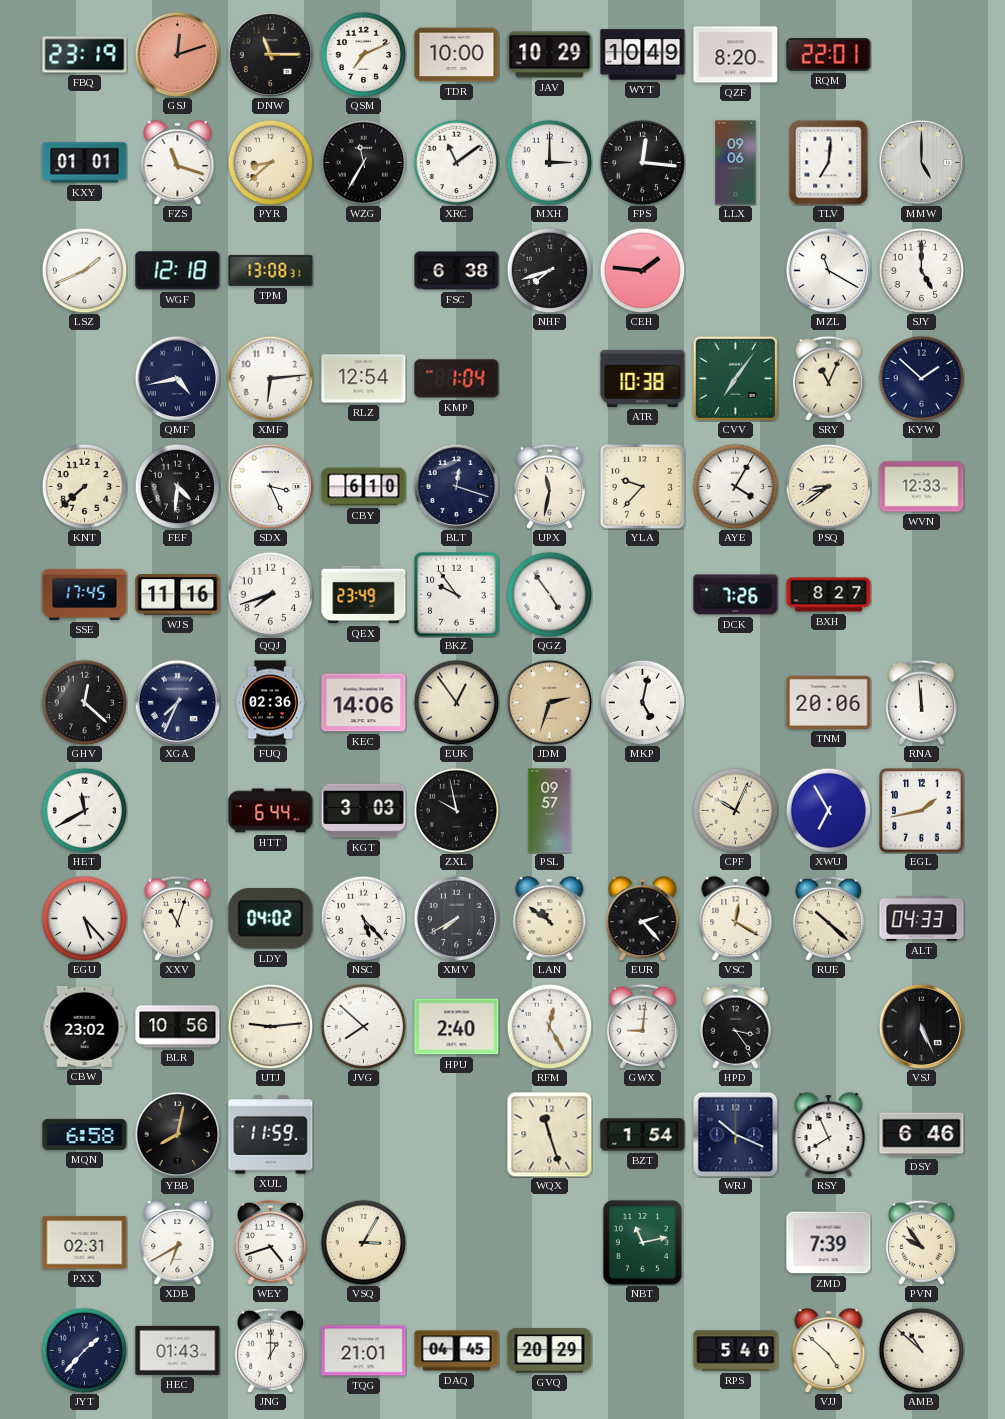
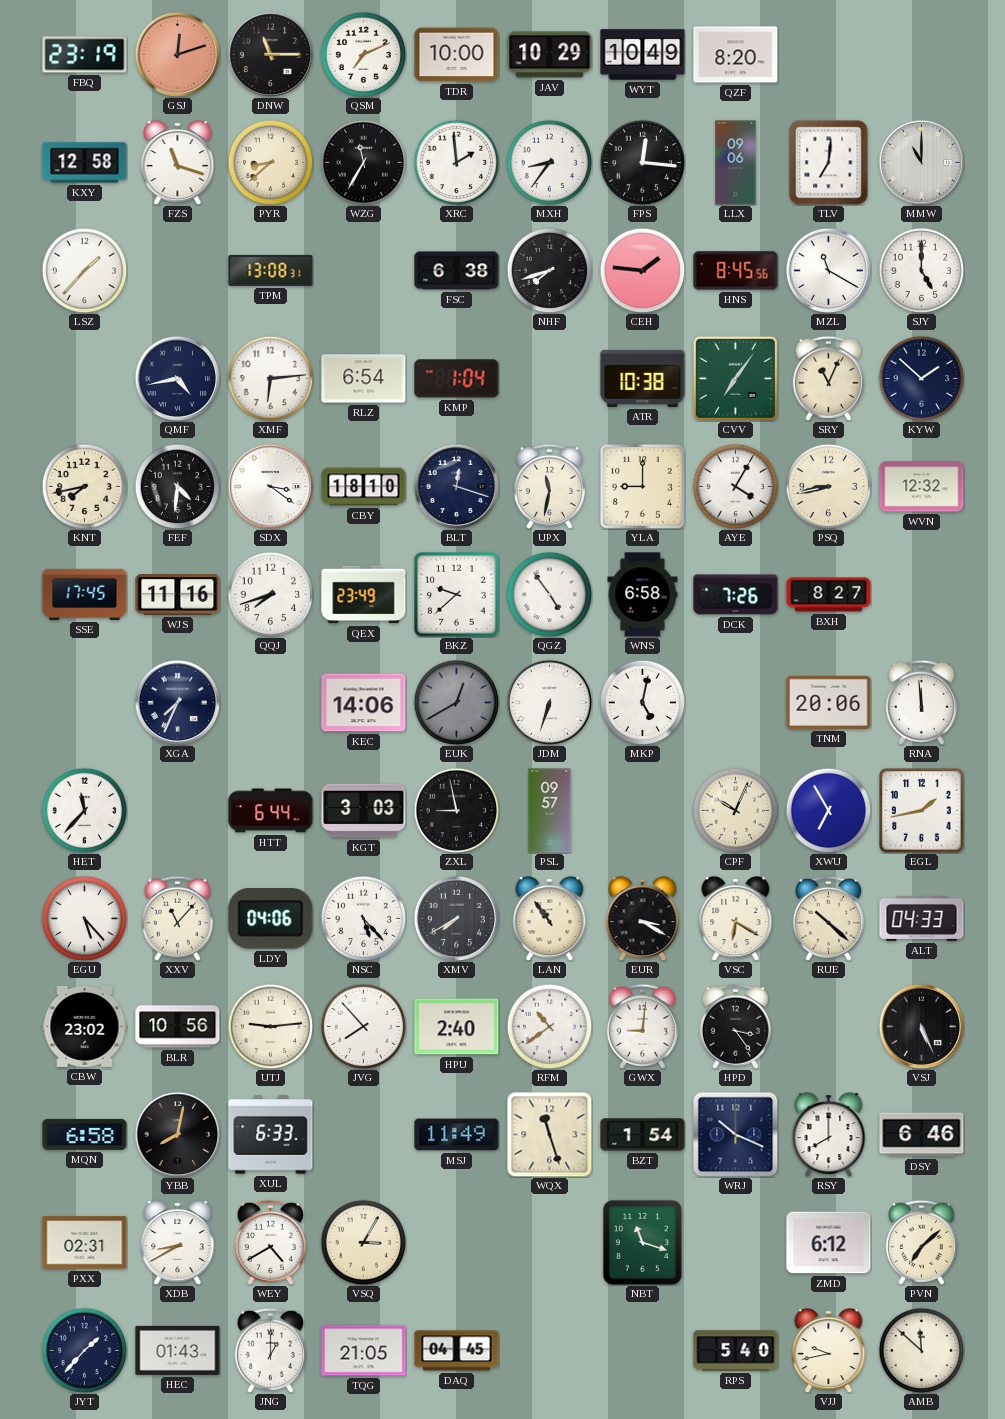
RQM: 22:01 -> none
KXY: 01:01 -> 12:58
XRC: 11:09 -> 1:59
MXH: 3:00 -> 8:36
MMW: 5:00 -> 11:00
LSZ: 1:41 -> 1:37
WGF: 12:18 -> none
HNS: none -> 8:45
RLZ: 12:54 -> 6:54
KNT: 7:38 -> 7:43
SDX: 3:26 -> 3:21
CBY: 6:10 -> 18:10
YLA: 9:37 -> 9:00
PSQ: 8:39 -> 8:43
WVN: 12:33 -> 12:32
BKZ: 9:54 -> 9:38
WNS: none -> 6:58
GHV: 12:22 -> none
FUQ: 02:36 -> none
EUK: 12:54 -> 12:40
EUK dial: cream -> grey
JDM: 2:33 -> 6:33
JDM dial: champagne -> white
HET: 11:40 -> 11:37
ZXL: 9:58 -> 8:58
XXV: 11:03 -> 11:07
LDY: 04:02 -> 04:06
LAN: 10:51 -> 10:54
EUR: 2:23 -> 3:20
VSC: 12:20 -> 6:20
JVG: 7:52 -> 7:53
RFM: 12:25 -> 10:39
XUL: 11:59 -> 6:33
MSJ: none -> 11:49
RSY: 7:56 -> 8:00
XDB: 6:40 -> 8:40
WEY: 4:42 -> 4:40
NBT: 11:13 -> 11:18
ZMD: 7:39 -> 6:12
PVN: 9:54 -> 7:08
TQG: 21:01 -> 21:05
GVQ: 20:29 -> none
VJJ: 4:52 -> 9:43
AMB: 10:52 -> 11:52
